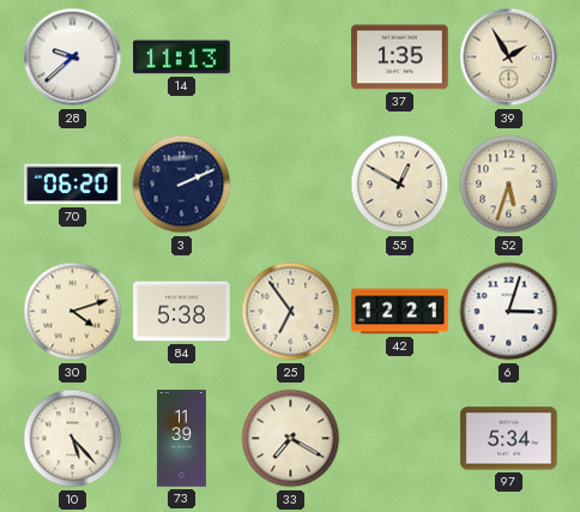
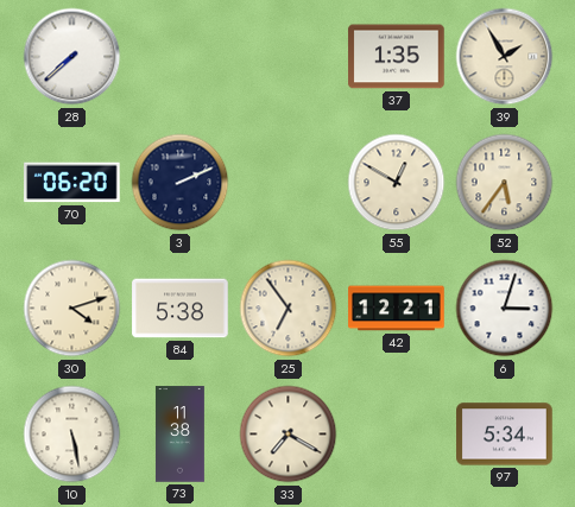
28: 9:38 -> 7:38
14: 11:13 -> none
52: 5:33 -> 5:36
10: 5:23 -> 5:28
73: 11:39 -> 11:38
